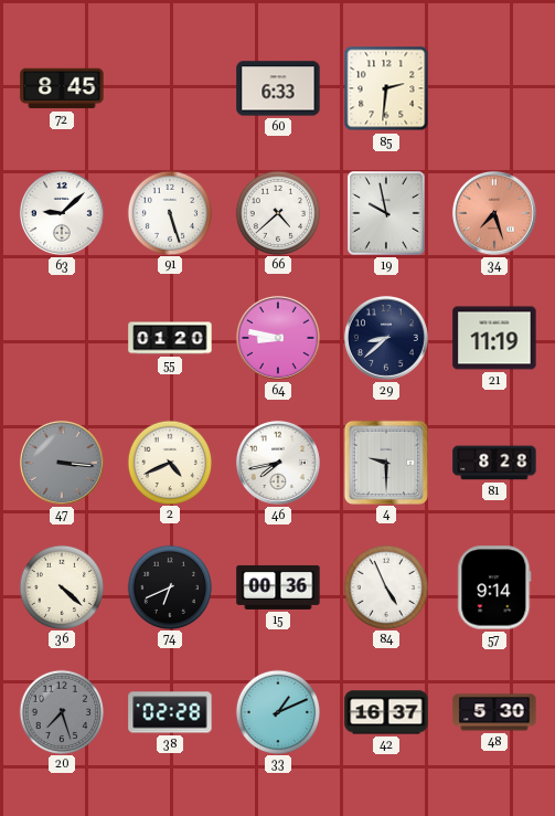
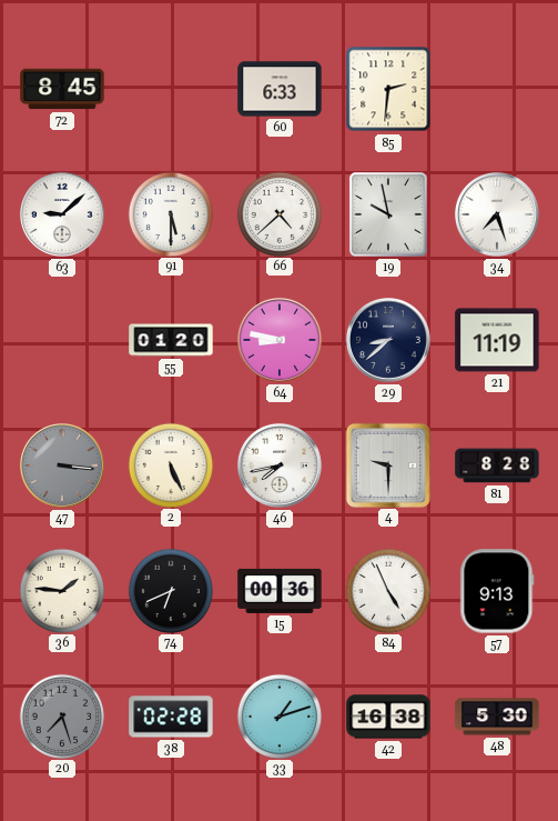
91: 5:27 -> 5:30
34 dial: salmon -> white
2: 4:41 -> 5:26
36: 4:22 -> 1:46
57: 9:14 -> 9:13
33: 1:11 -> 1:12
42: 16:37 -> 16:38
